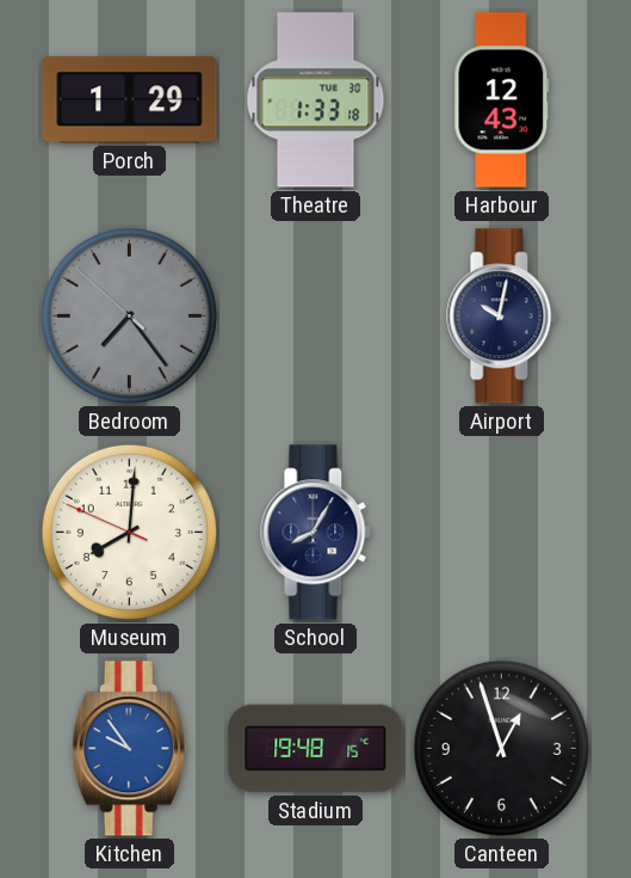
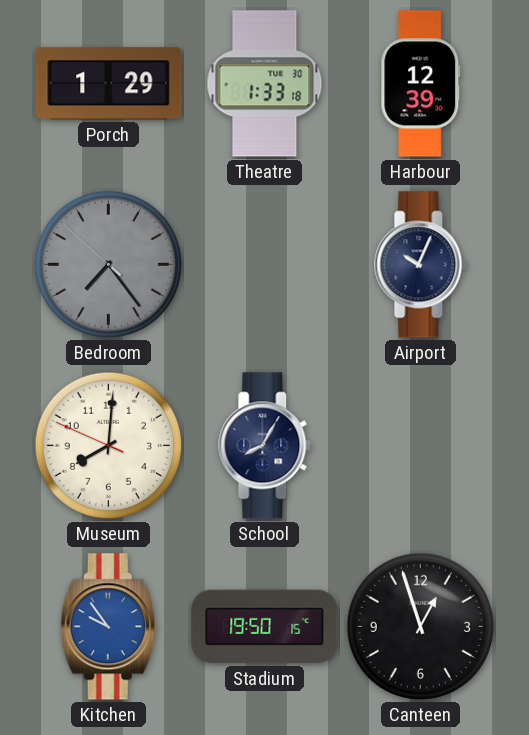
Harbour: 12:43 -> 12:39
Airport: 10:02 -> 10:04
Stadium: 19:48 -> 19:50
